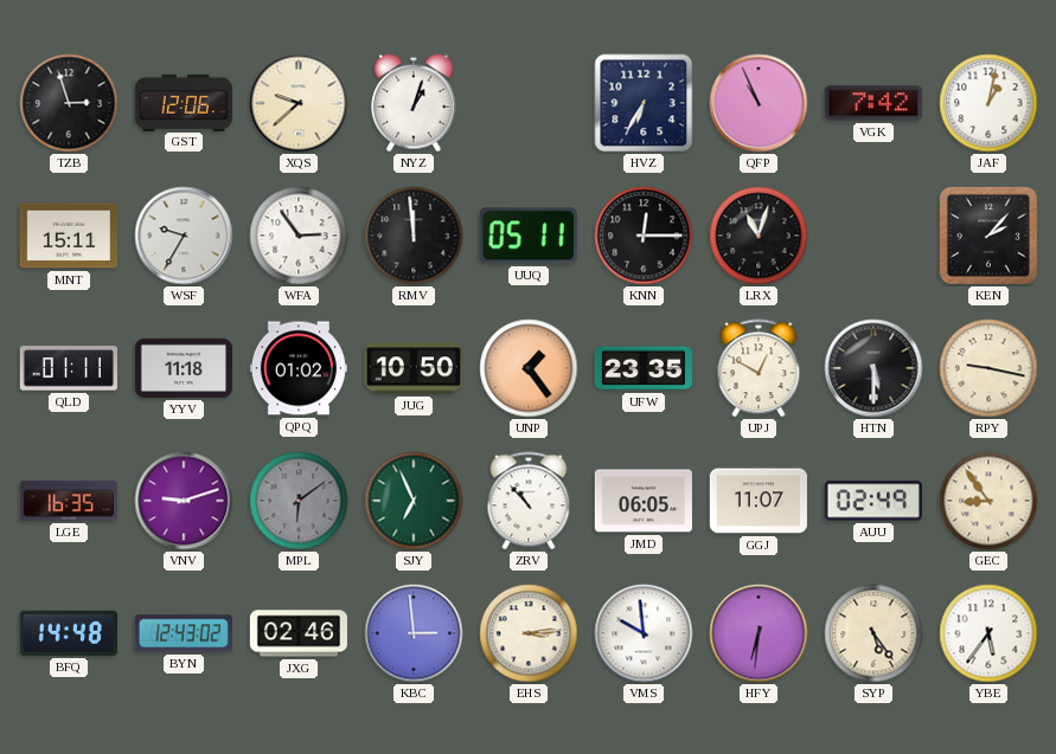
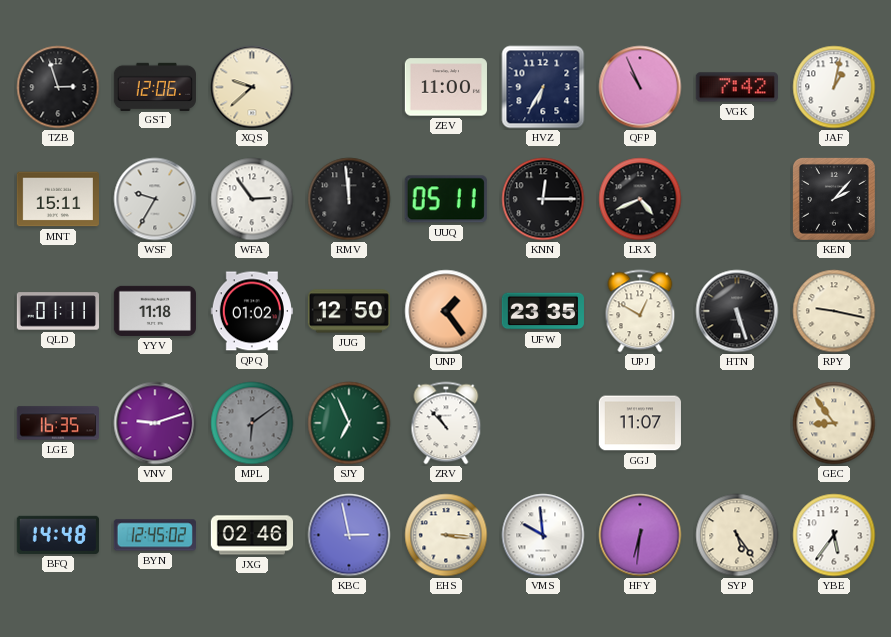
NYZ: 1:03 -> none
ZEV: none -> 11:00
LRX: 11:03 -> 4:41
JUG: 10:50 -> 12:50
HTN: 5:30 -> 5:27
JMD: 06:05 -> none
AUU: 02:49 -> none
BYN: 12:43 -> 12:45
KBC: 2:59 -> 2:58
EHS: 3:14 -> 3:16
